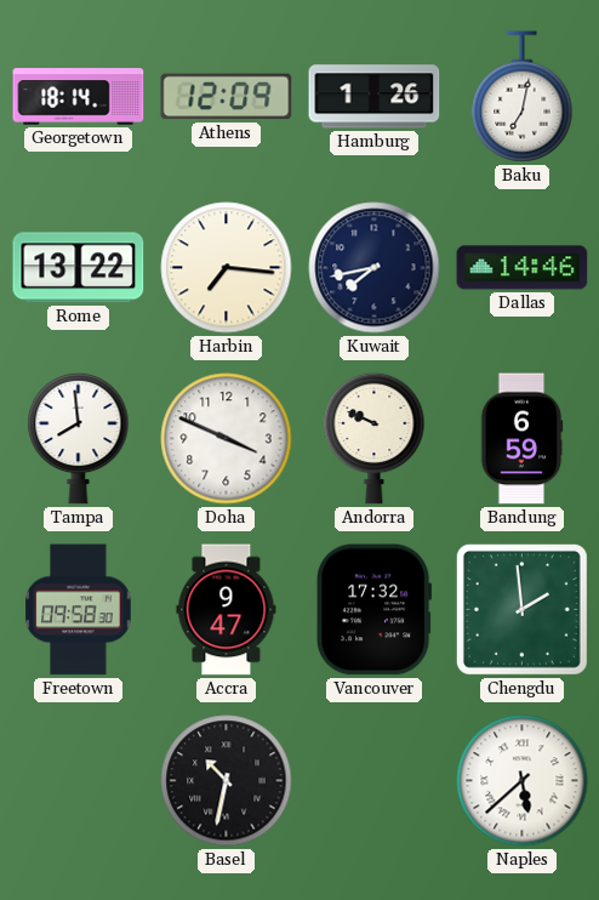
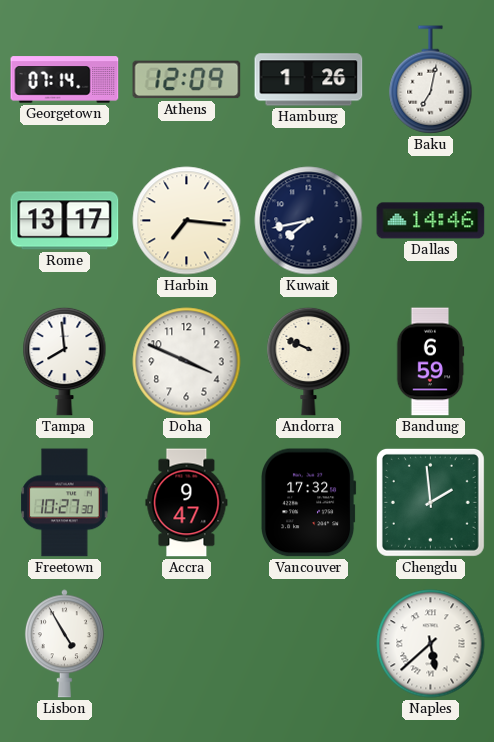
Georgetown: 18:14 -> 07:14
Rome: 13:22 -> 13:17
Freetown: 09:58 -> 10:27
Lisbon: none -> 4:55
Basel: 10:32 -> none
